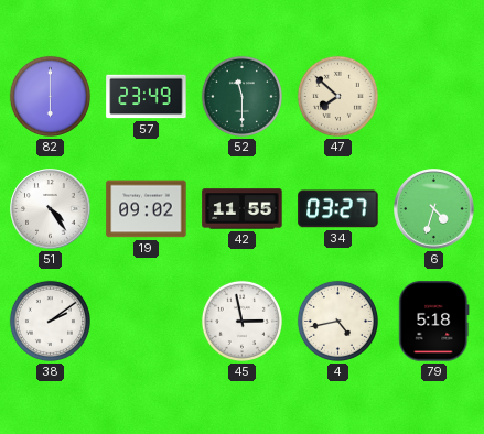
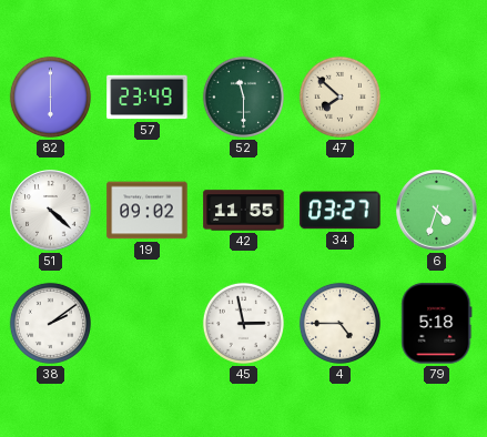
51: 4:24 -> 4:22
4: 4:43 -> 4:45
